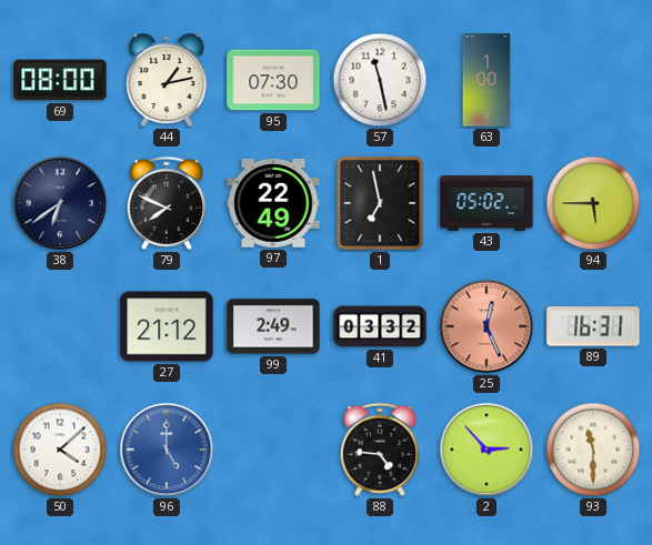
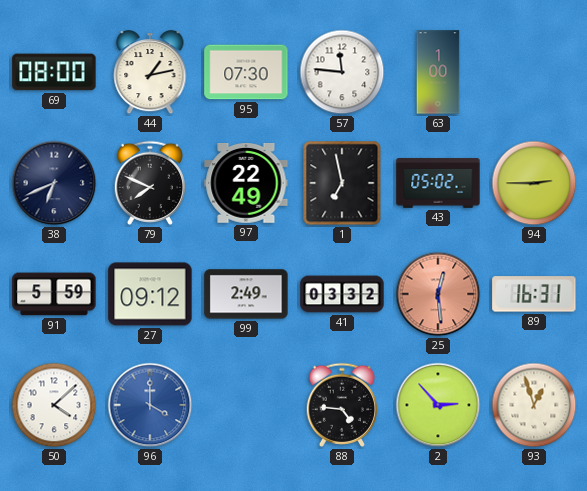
57: 11:28 -> 11:46
38: 6:39 -> 6:41
94: 5:45 -> 2:45
91: none -> 5:59
27: 21:12 -> 09:12
25: 12:26 -> 12:29
96: 5:00 -> 4:00
93: 11:30 -> 12:57
